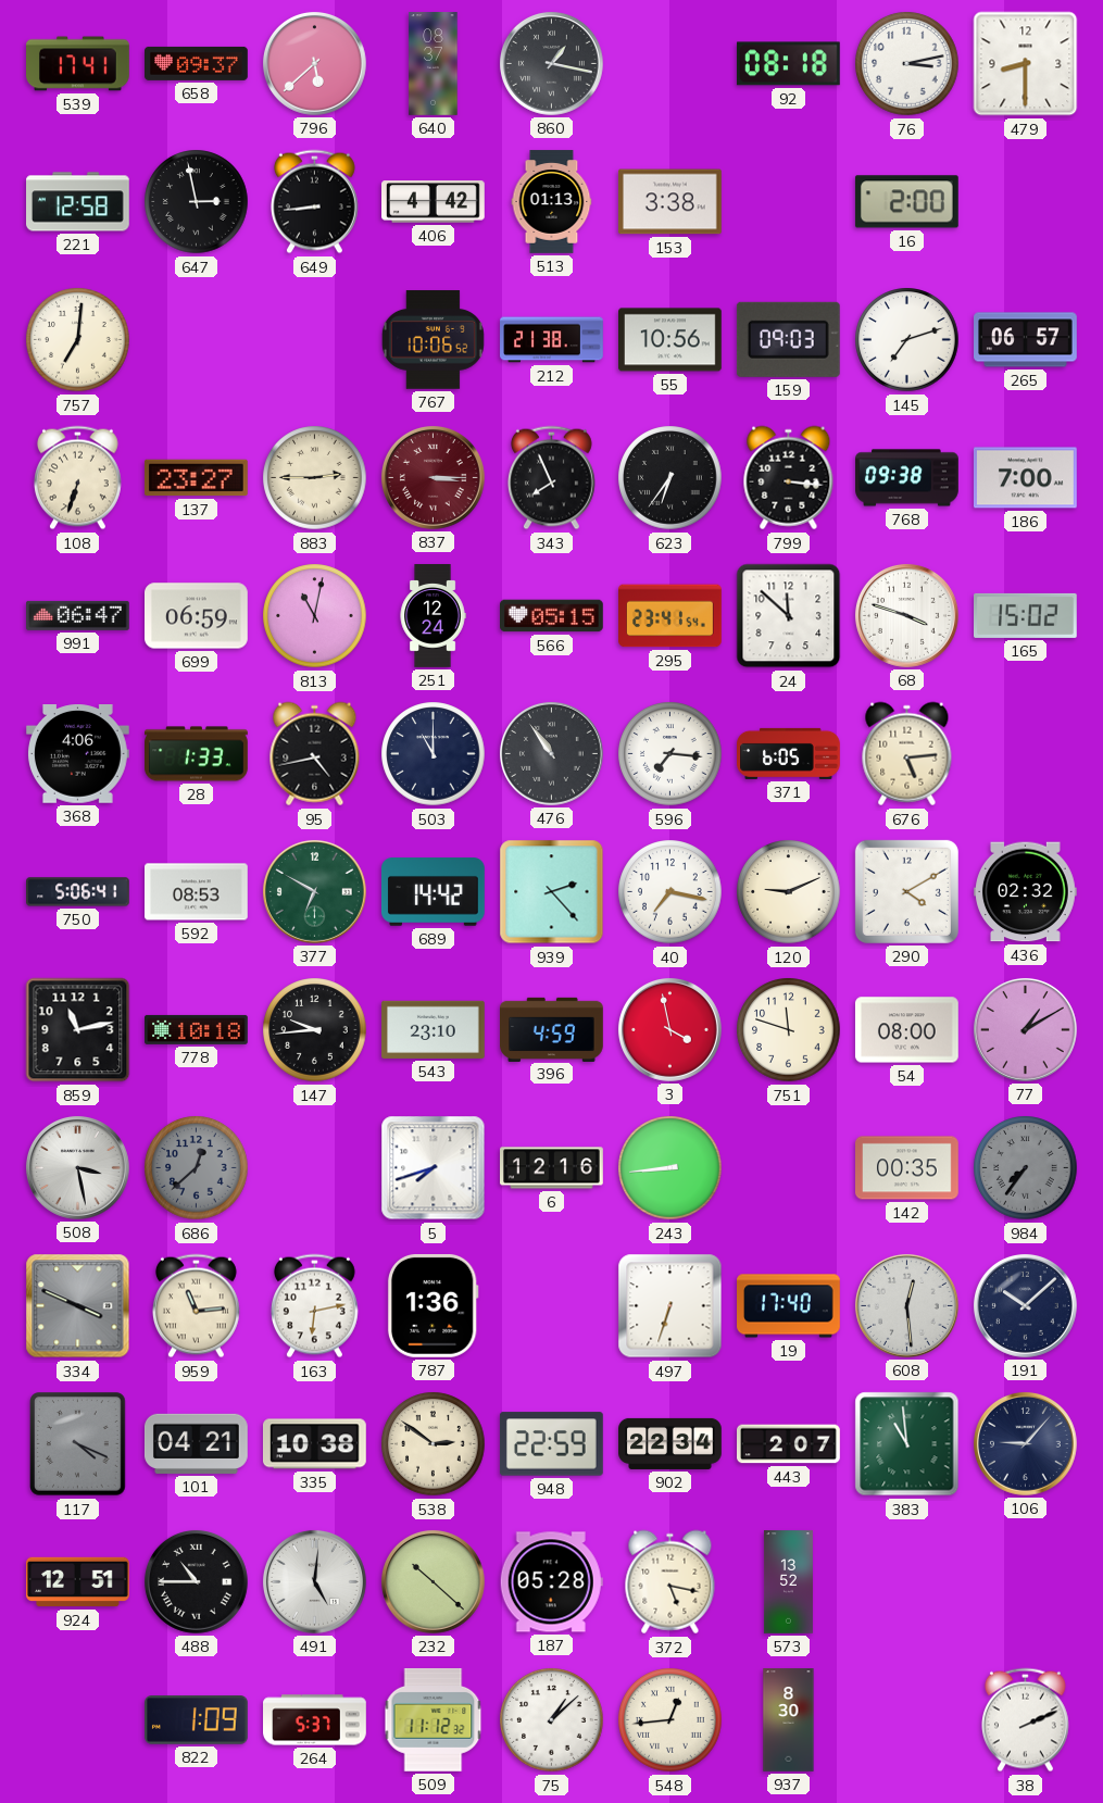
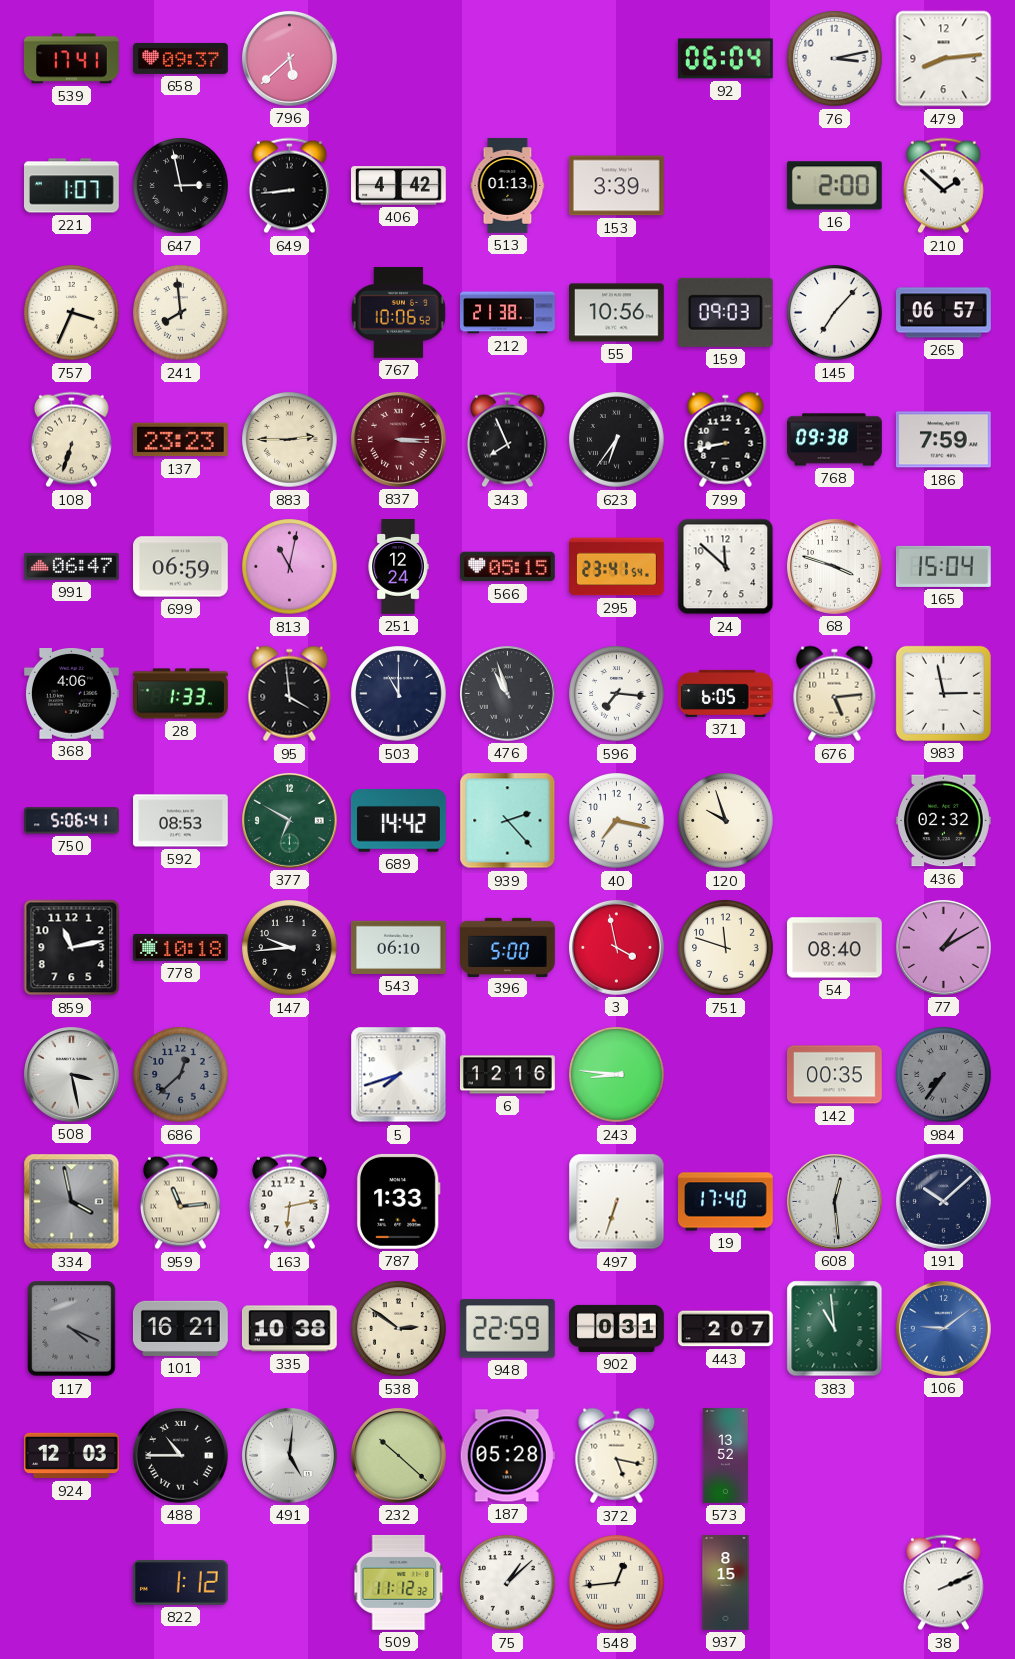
640: 08:37 -> none
860: 1:17 -> none
92: 08:18 -> 06:04
479: 8:30 -> 8:14
221: 12:58 -> 1:07
153: 3:38 -> 3:39
210: none -> 1:52
757: 7:01 -> 3:34
241: none -> 7:59
145: 7:12 -> 7:07
137: 23:27 -> 23:23
799: 3:16 -> 8:43
186: 7:00 -> 7:59
165: 15:02 -> 15:04
95: 4:43 -> 3:59
476: 10:54 -> 10:57
983: none -> 2:58
120: 9:11 -> 9:57
290: 4:10 -> none
543: 23:10 -> 06:10
396: 4:59 -> 5:00
54: 08:00 -> 08:40
243: 8:44 -> 8:46
334: 3:49 -> 3:58
787: 1:36 -> 1:33
101: 04:21 -> 16:21
902: 22:34 -> 0:31
106: 9:07 -> 9:09
106 dial: navy -> blue
924: 12:51 -> 12:03
822: 1:09 -> 1:12
264: 5:37 -> none
937: 8:30 -> 8:15
